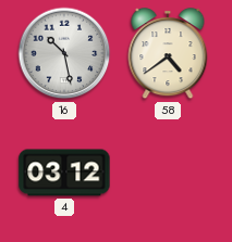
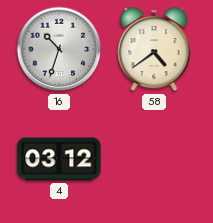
16: 10:28 -> 10:33
